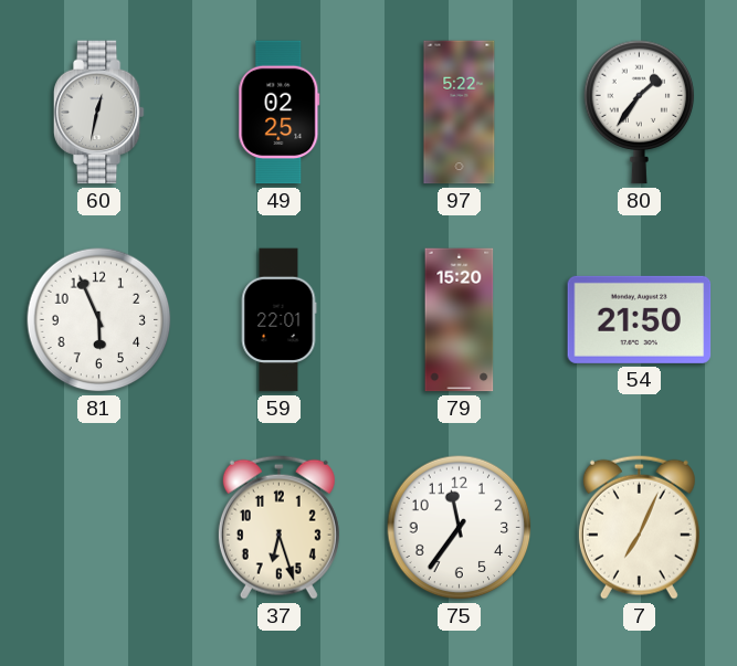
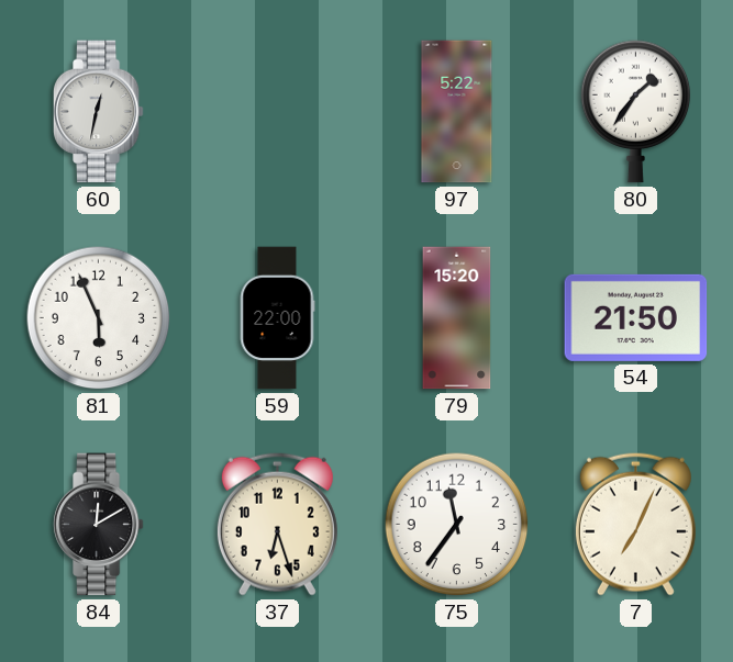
49: 02:25 -> none
59: 22:01 -> 22:00
84: none -> 12:10
